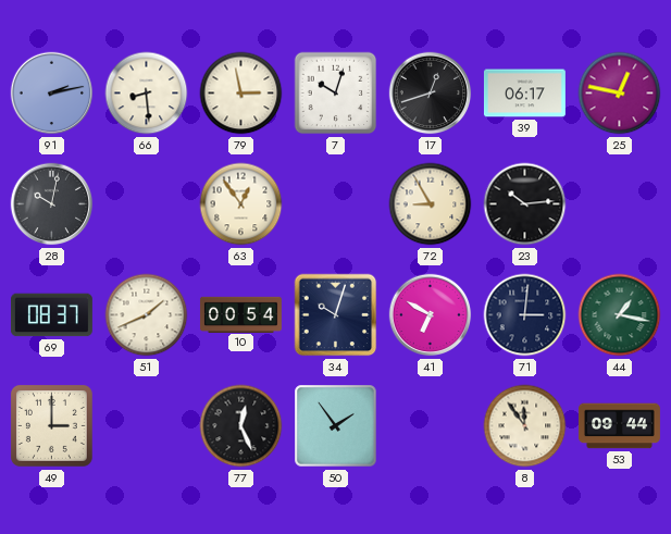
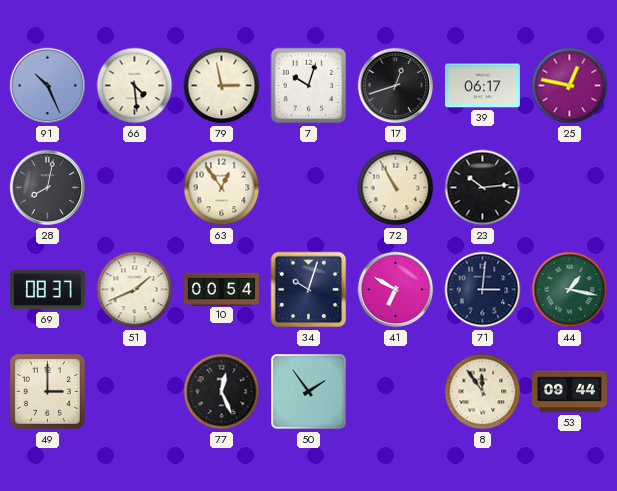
91: 2:13 -> 10:26
66: 8:29 -> 4:29
28: 10:02 -> 8:02
72: 8:55 -> 10:55
